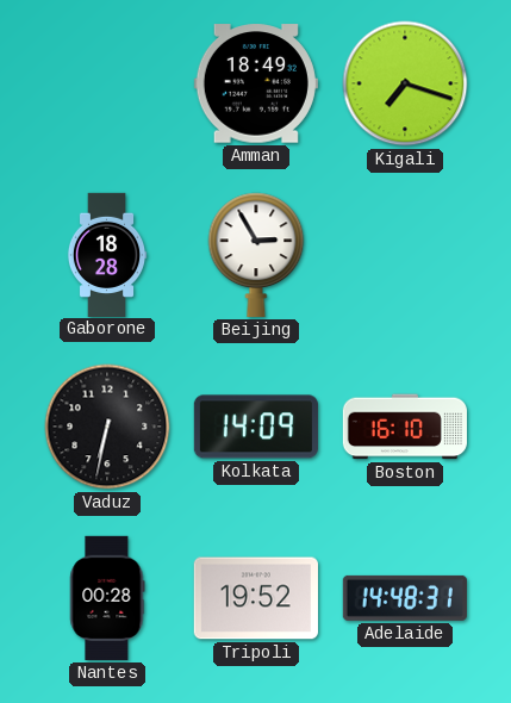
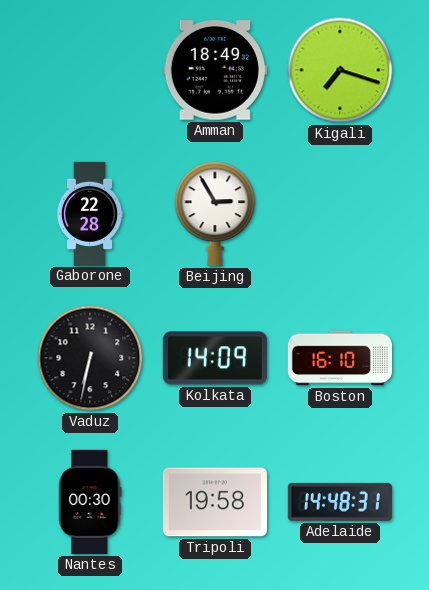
Gaborone: 18:28 -> 22:28
Nantes: 00:28 -> 00:30
Tripoli: 19:52 -> 19:58
